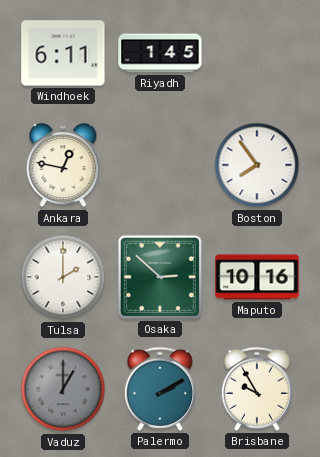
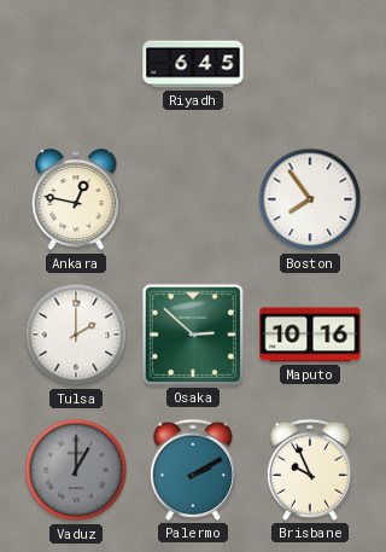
Windhoek: 6:11 -> none
Riyadh: 1:45 -> 6:45
Brisbane: 9:55 -> 9:56
